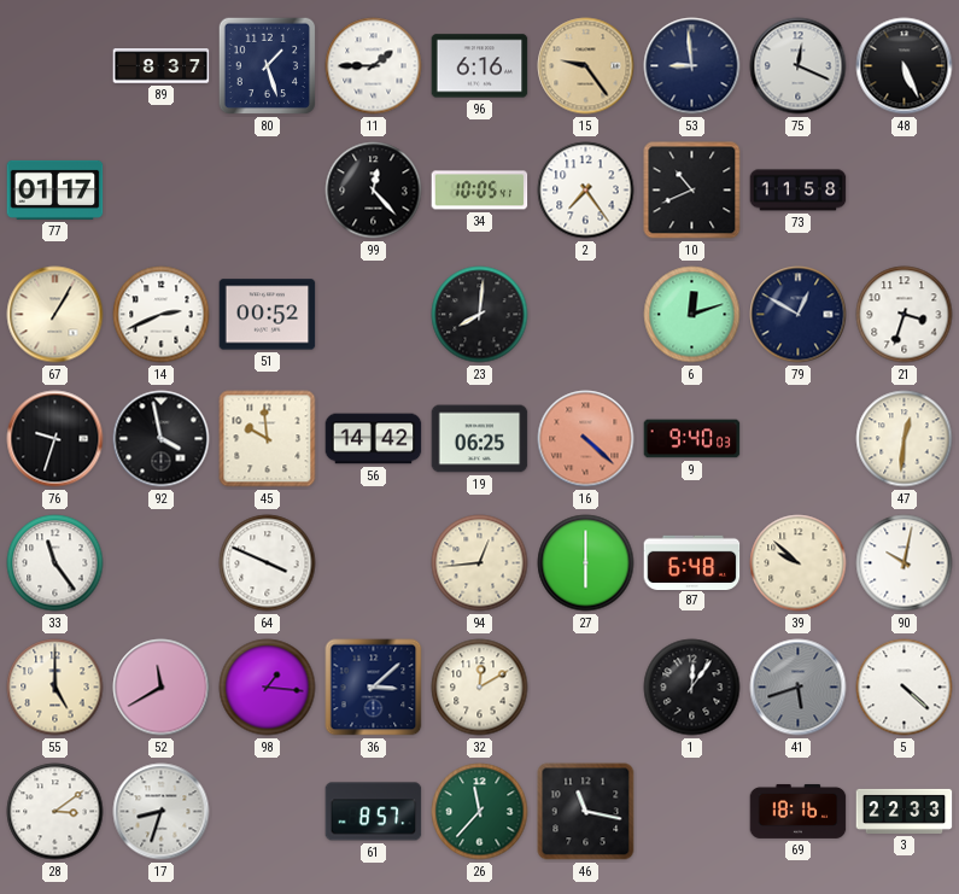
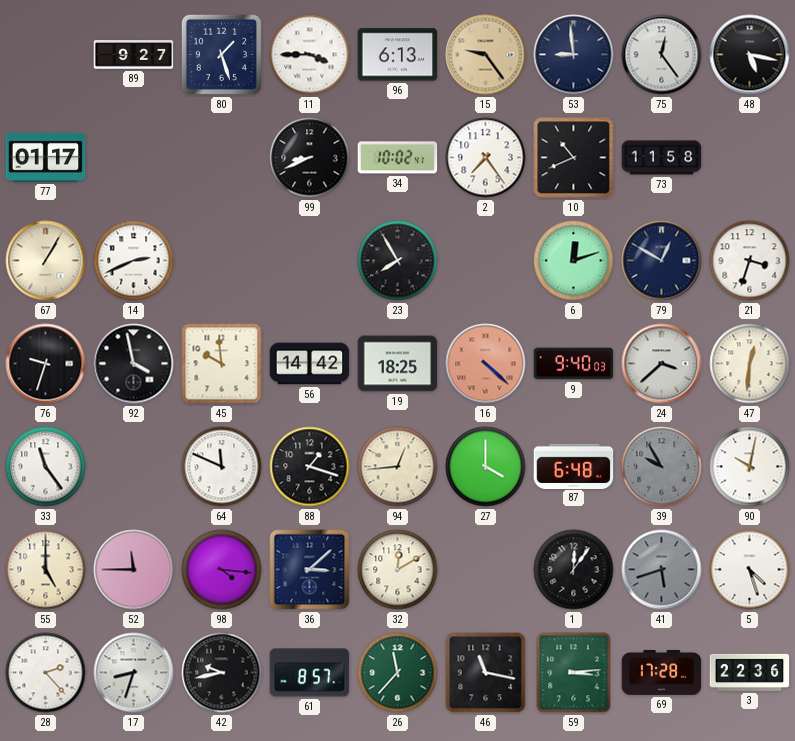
89: 8:37 -> 9:27
11: 1:45 -> 3:45
96: 6:16 -> 6:13
75: 12:19 -> 12:24
48: 5:26 -> 5:17
99: 12:23 -> 8:41
34: 10:05 -> 10:02
51: 00:52 -> none
23: 8:01 -> 7:55
19: 06:25 -> 18:25
24: none -> 3:38
64: 3:49 -> 11:49
88: none -> 1:18
27: 6:00 -> 4:00
39: 9:52 -> 9:55
39 dial: cream -> grey
52: 11:40 -> 11:45
98: 1:16 -> 4:16
5: 4:22 -> 4:27
28: 3:09 -> 2:23
42: none -> 9:43
59: none -> 3:14
69: 18:16 -> 17:28
3: 22:33 -> 22:36
